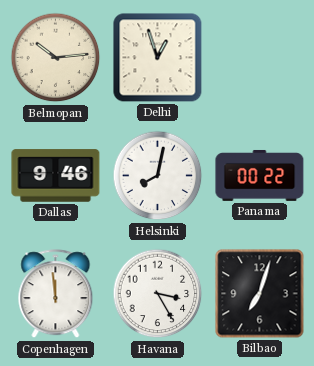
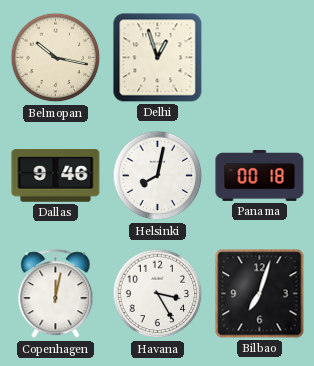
Belmopan: 10:14 -> 10:17
Panama: 00:22 -> 00:18
Copenhagen: 11:59 -> 12:02
